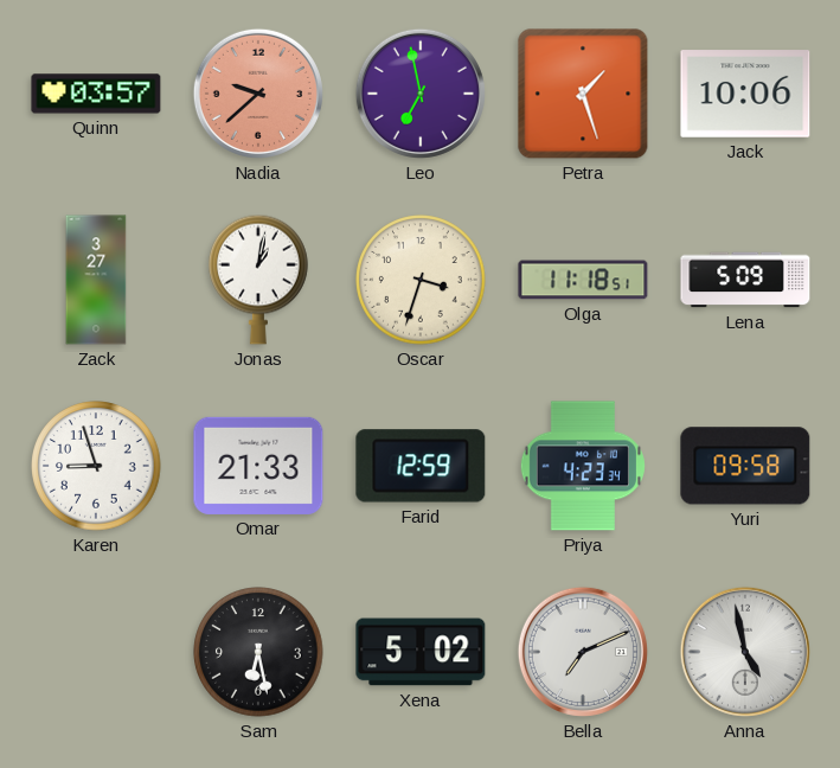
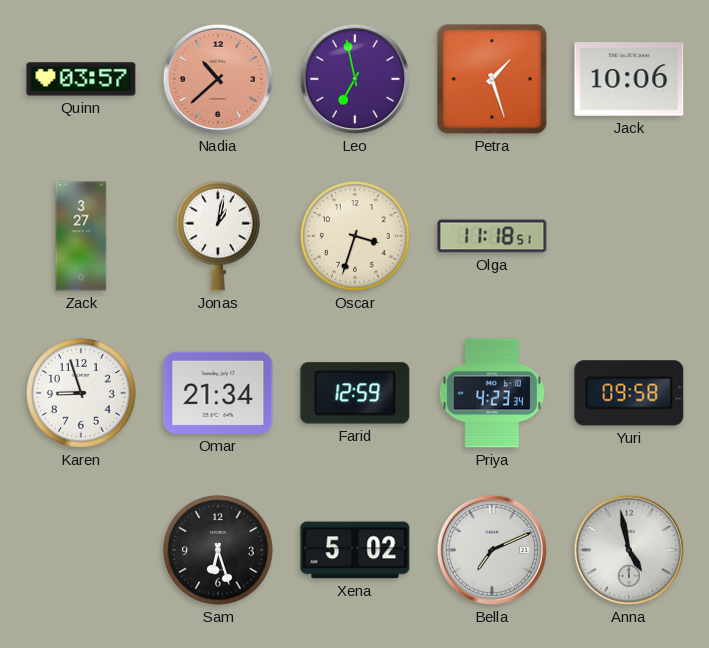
Nadia: 9:38 -> 10:38
Lena: 5:09 -> none
Omar: 21:33 -> 21:34
Sam: 6:28 -> 6:27
